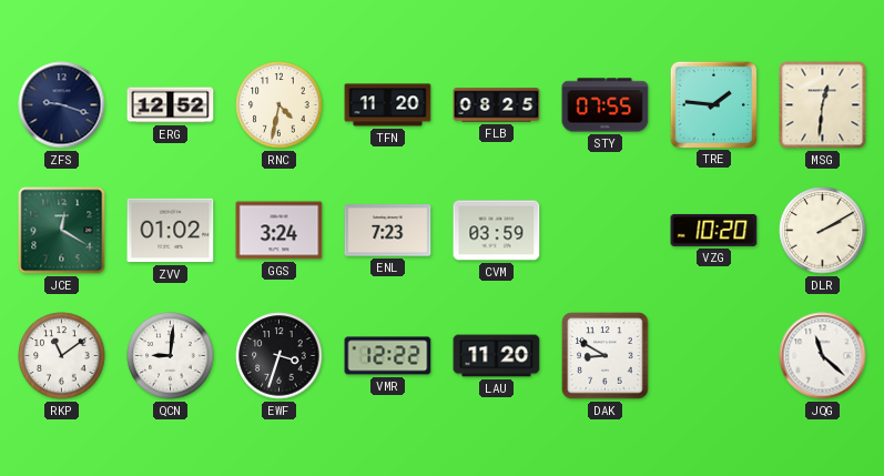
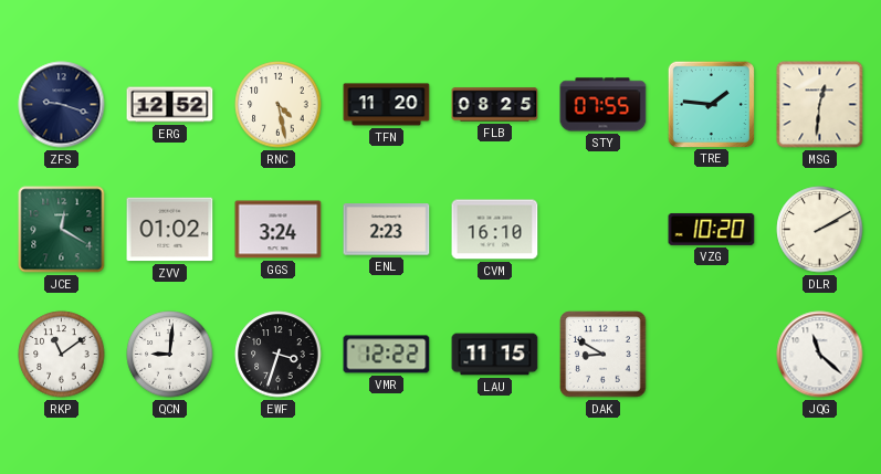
RNC: 4:32 -> 4:28
ENL: 7:23 -> 2:23
CVM: 03:59 -> 16:10
LAU: 11:20 -> 11:15
